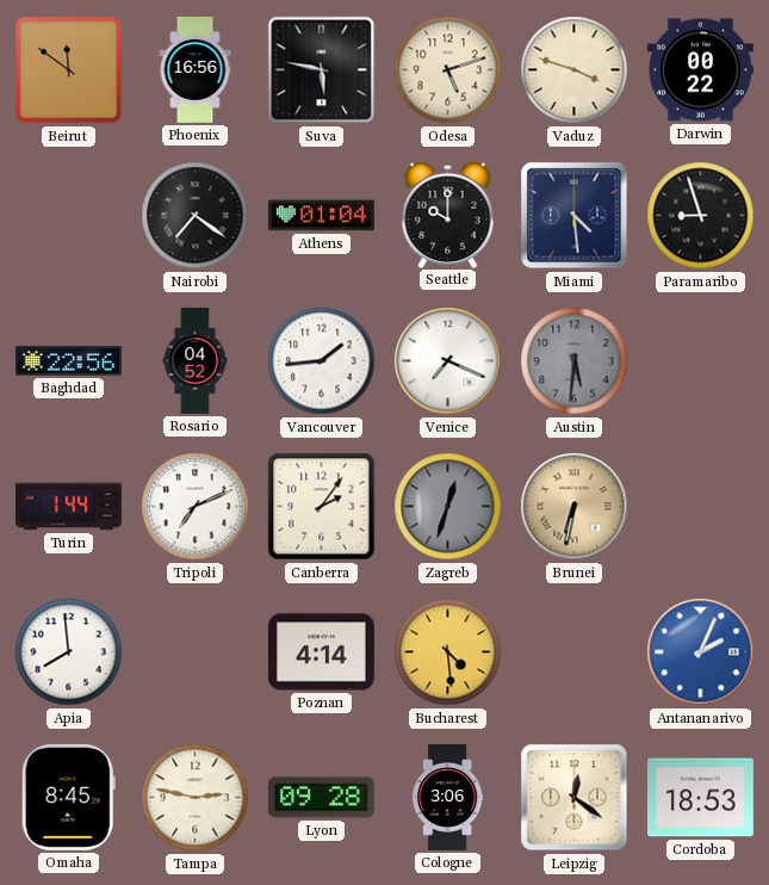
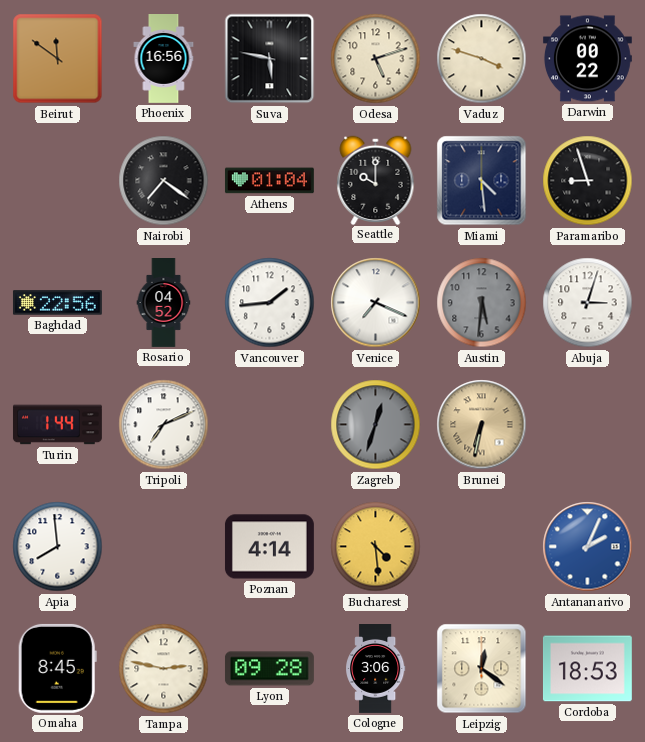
Abuja: none -> 3:03
Canberra: 2:06 -> none
